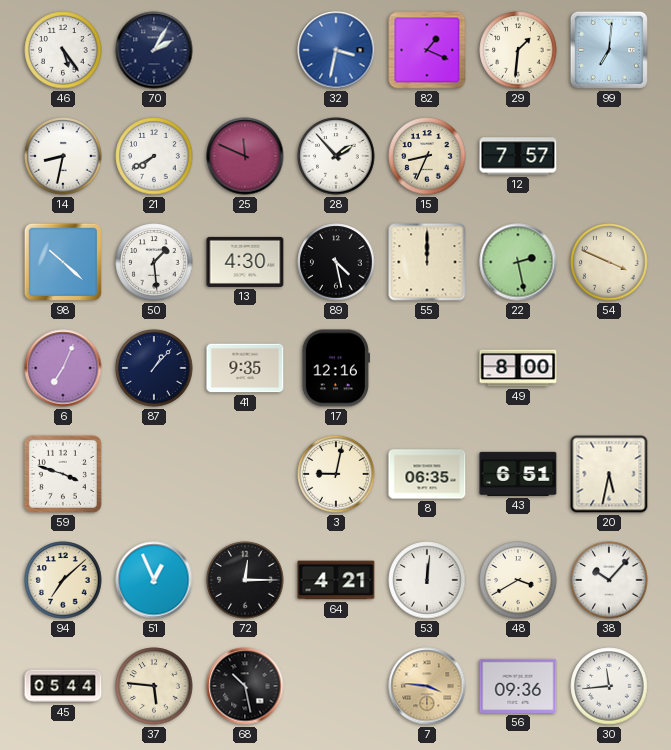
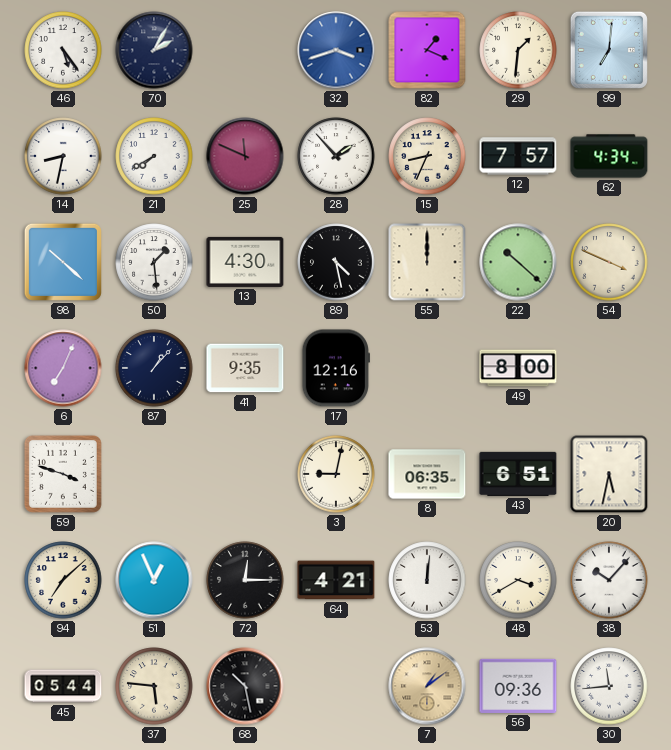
32: 3:32 -> 3:42
62: none -> 4:34
22: 2:28 -> 10:22
7: 3:46 -> 1:09
